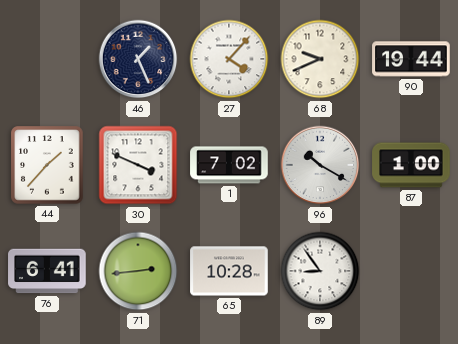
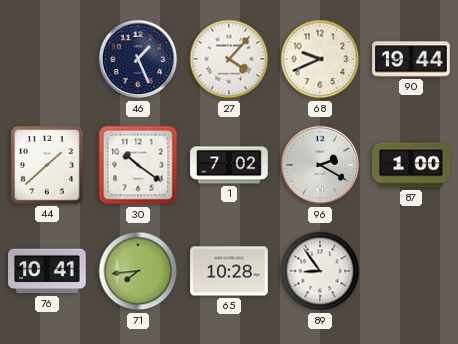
44: 1:37 -> 1:38
30: 3:49 -> 10:21
96: 10:20 -> 2:20
76: 6:41 -> 10:41
71: 2:44 -> 7:44
